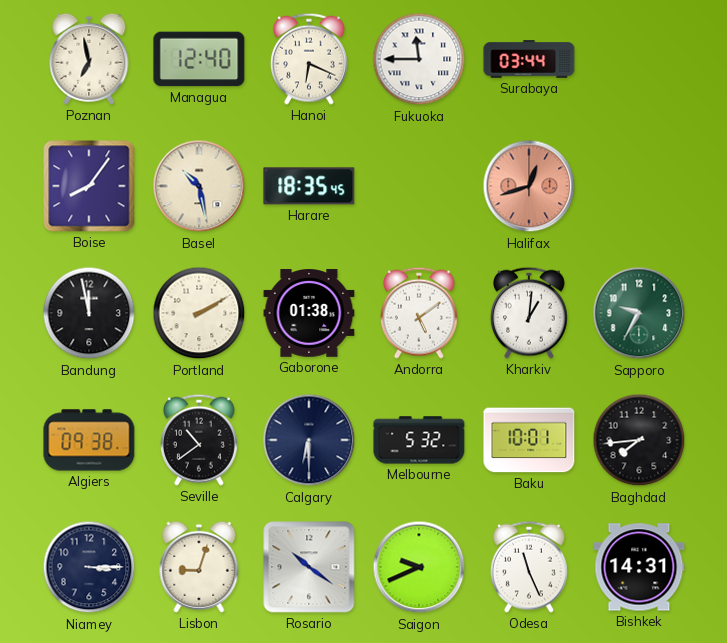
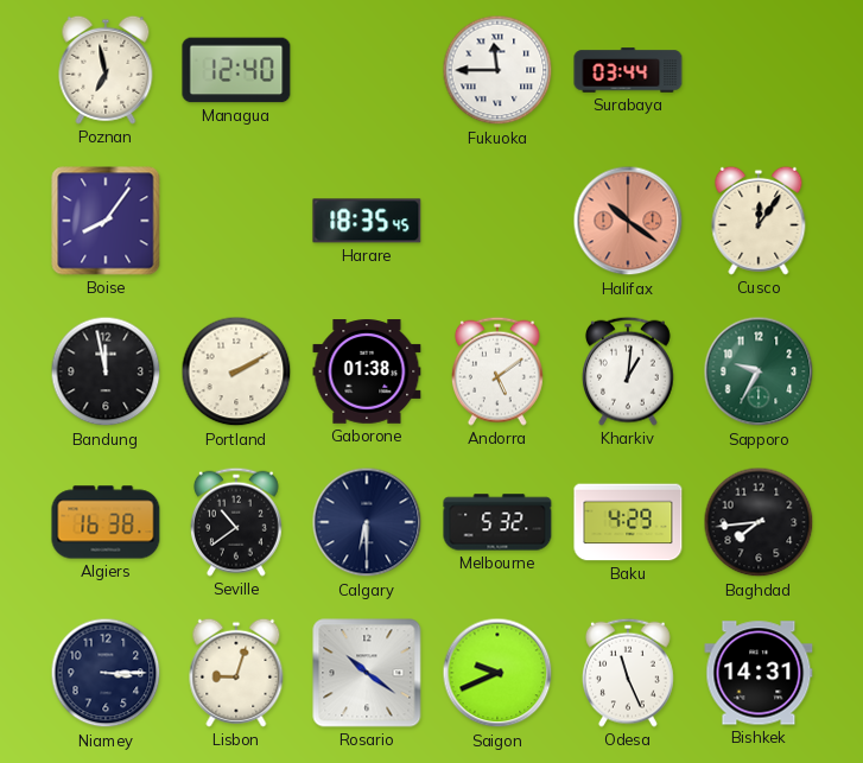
Hanoi: 6:19 -> none
Basel: 10:28 -> none
Halifax: 12:42 -> 10:21
Cusco: none -> 12:06
Algiers: 09:38 -> 16:38
Baku: 10:01 -> 4:29
